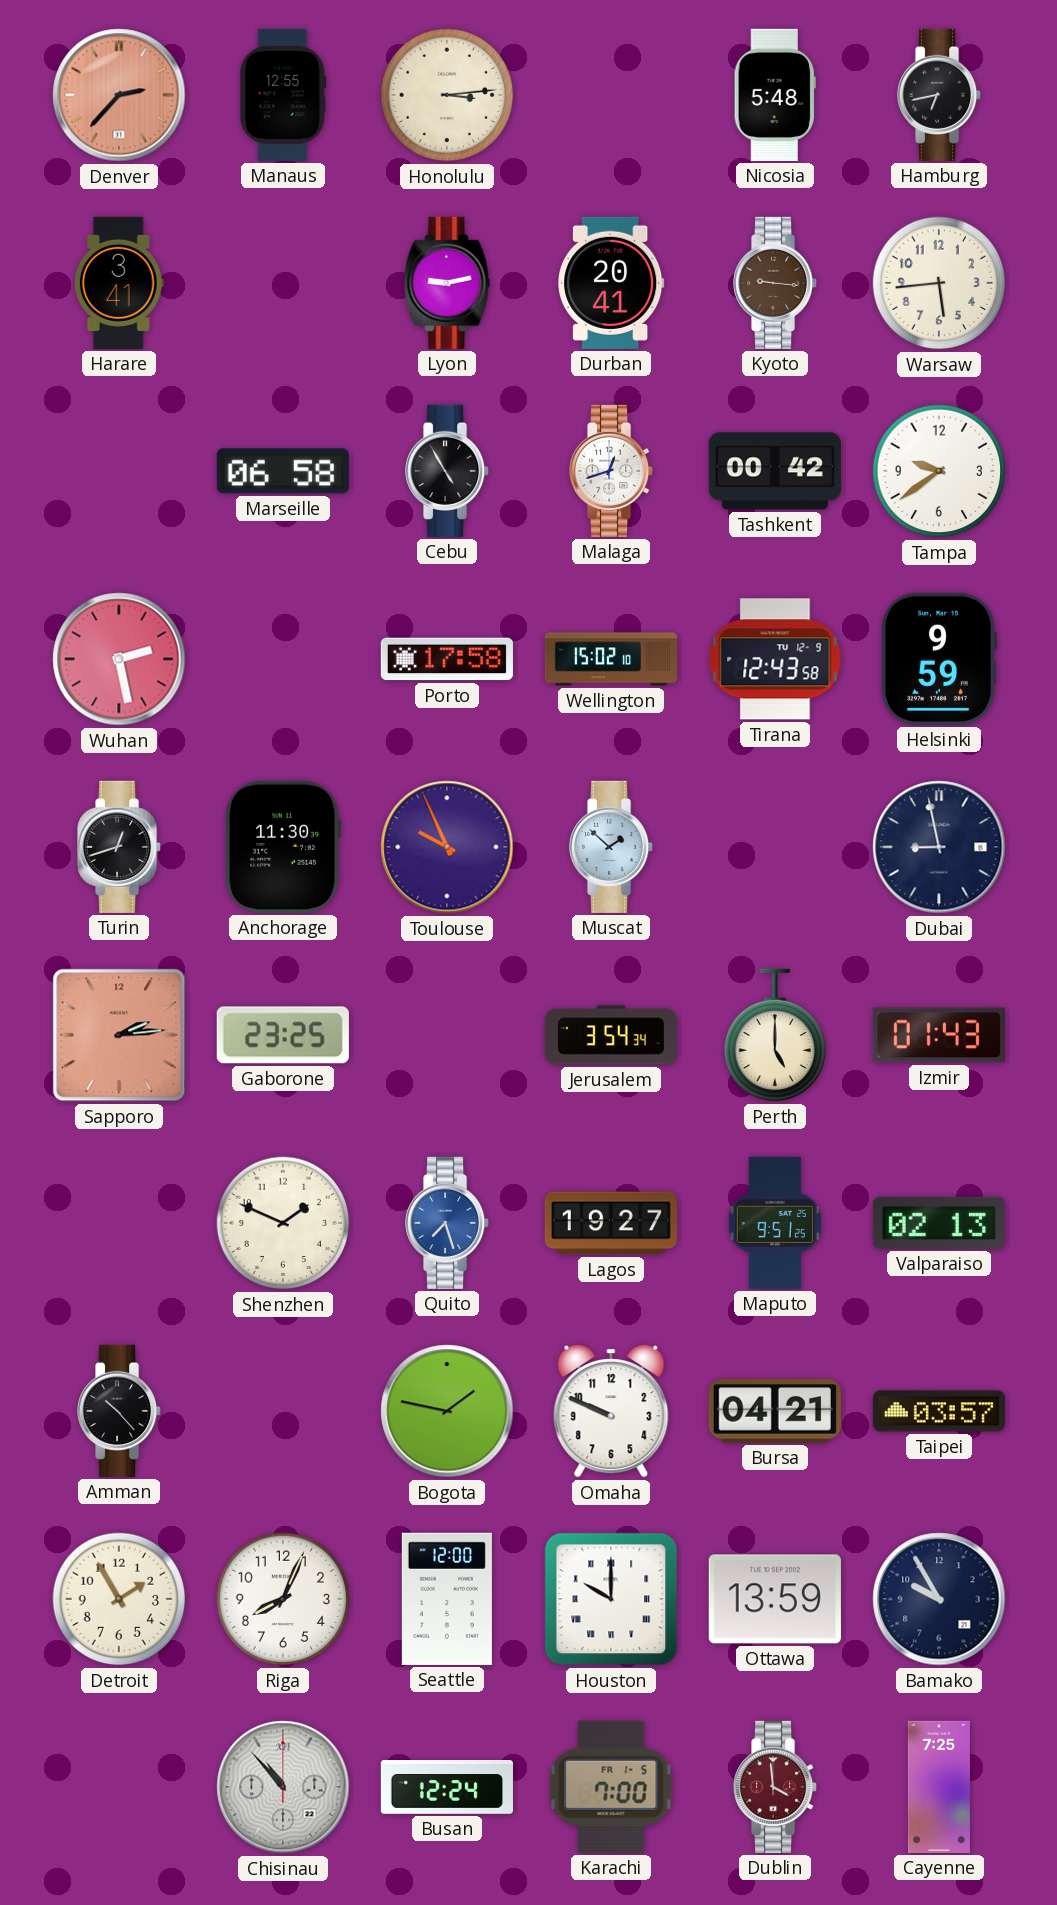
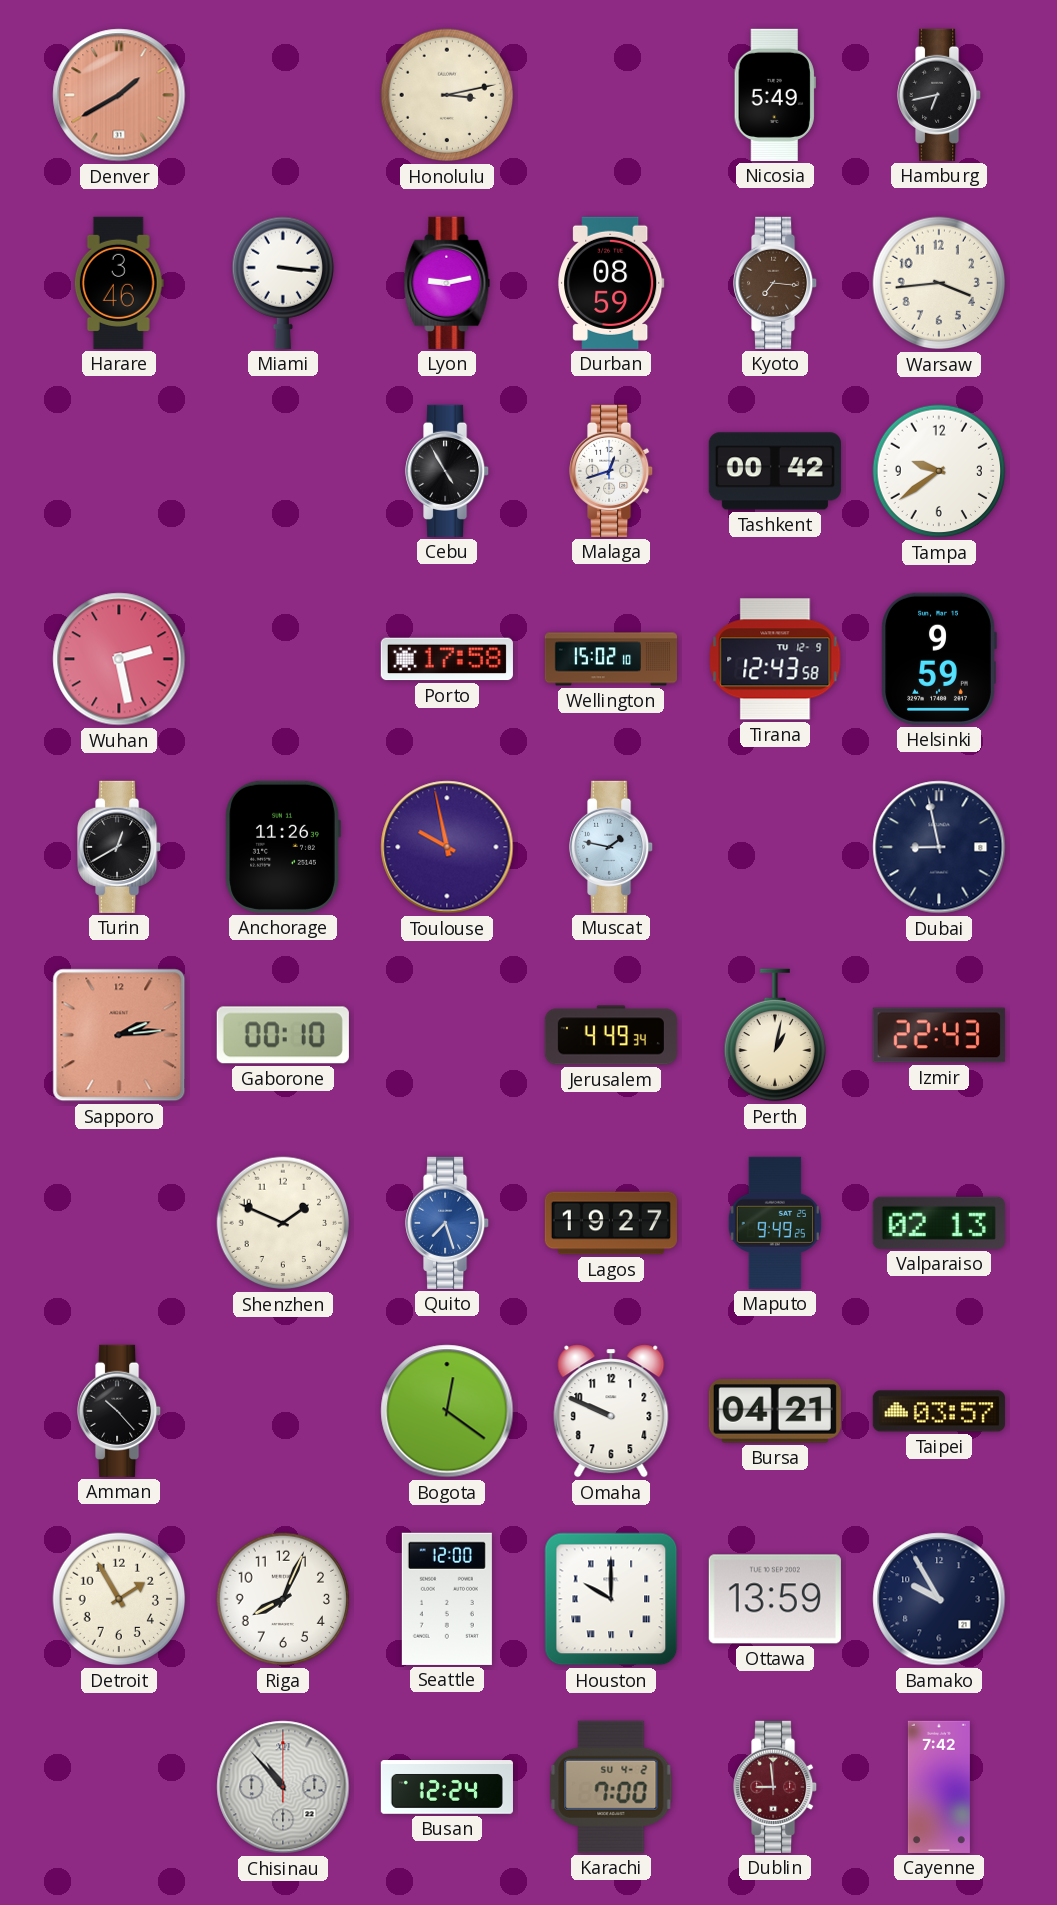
Denver: 2:37 -> 1:40
Manaus: 12:55 -> none
Honolulu: 3:14 -> 3:13
Nicosia: 5:48 -> 5:49
Harare: 3:41 -> 3:46
Miami: none -> 3:16
Durban: 20:41 -> 08:59
Kyoto: 9:16 -> 7:16
Warsaw: 5:44 -> 3:44
Marseille: 06:58 -> none
Turin: 12:42 -> 12:40
Anchorage: 11:30 -> 11:26
Toulouse: 9:56 -> 9:58
Muscat: 1:52 -> 1:47
Gaborone: 23:25 -> 00:10
Jerusalem: 3:54 -> 4:49
Perth: 5:00 -> 1:02
Izmir: 01:43 -> 22:43
Maputo: 9:51 -> 9:49
Bogota: 1:47 -> 12:21
Karachi date: FR 1-5 -> SU 4-2
Dublin: 3:59 -> 8:59
Cayenne: 7:25 -> 7:42
